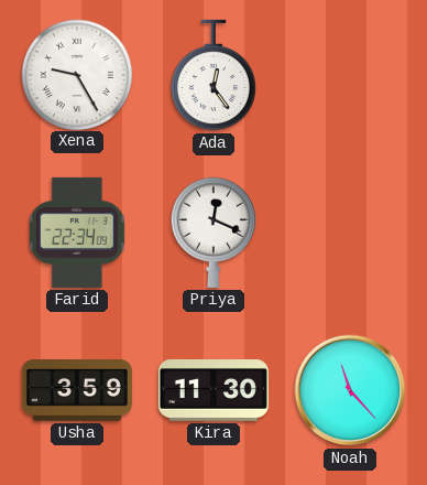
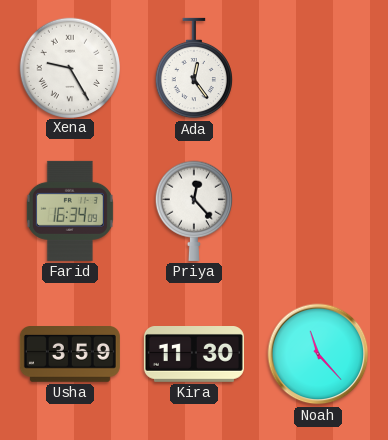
Farid: 22:34 -> 16:34
Priya: 12:19 -> 12:23
